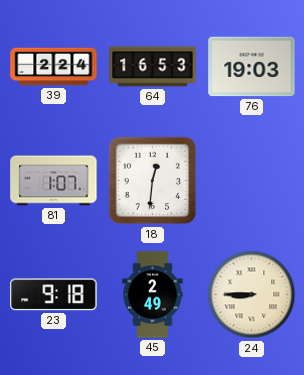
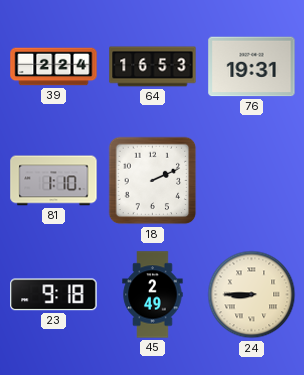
76: 19:03 -> 19:31
81: 1:07 -> 1:10
18: 12:31 -> 2:11
